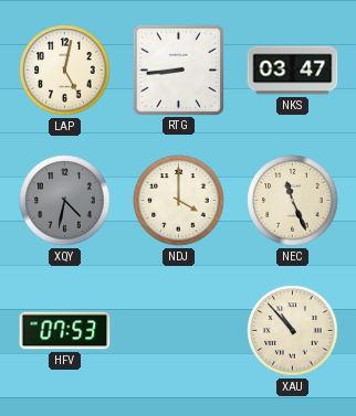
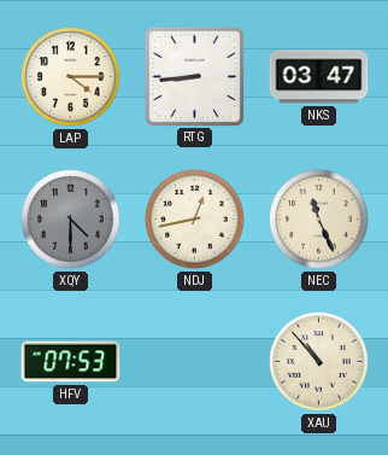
LAP: 5:02 -> 4:15
XQY: 4:32 -> 4:30
NDJ: 4:00 -> 12:43
